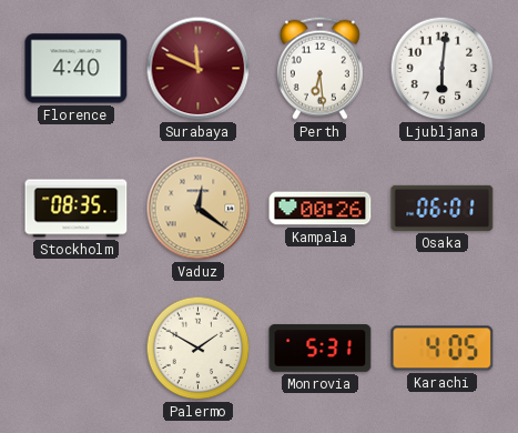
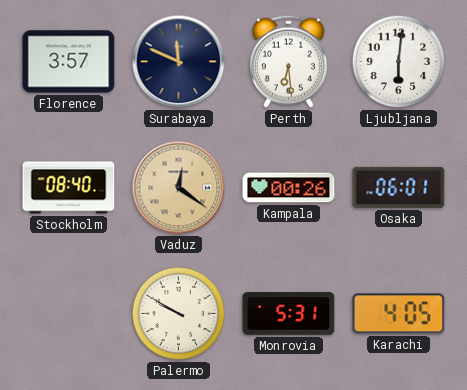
Florence: 4:40 -> 3:57
Surabaya dial: burgundy -> navy
Stockholm: 08:35 -> 08:40
Palermo: 1:50 -> 9:50
